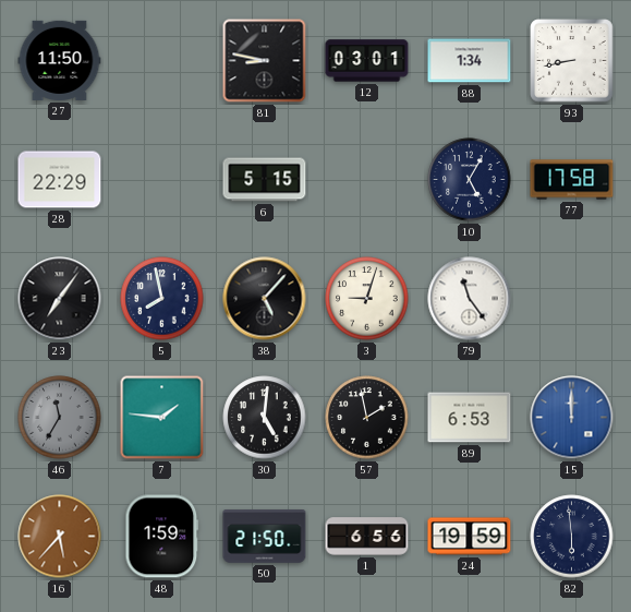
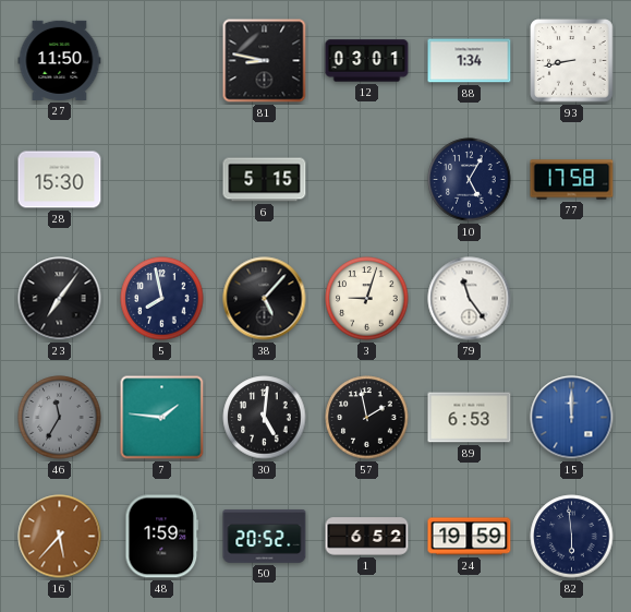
28: 22:29 -> 15:30
50: 21:50 -> 20:52
1: 6:56 -> 6:52
